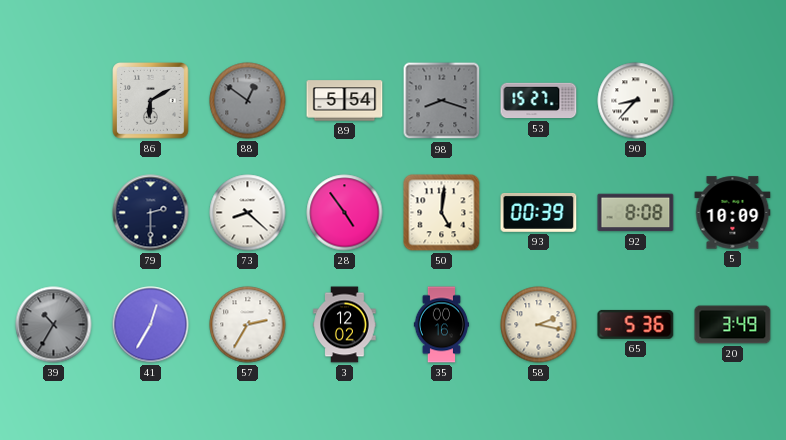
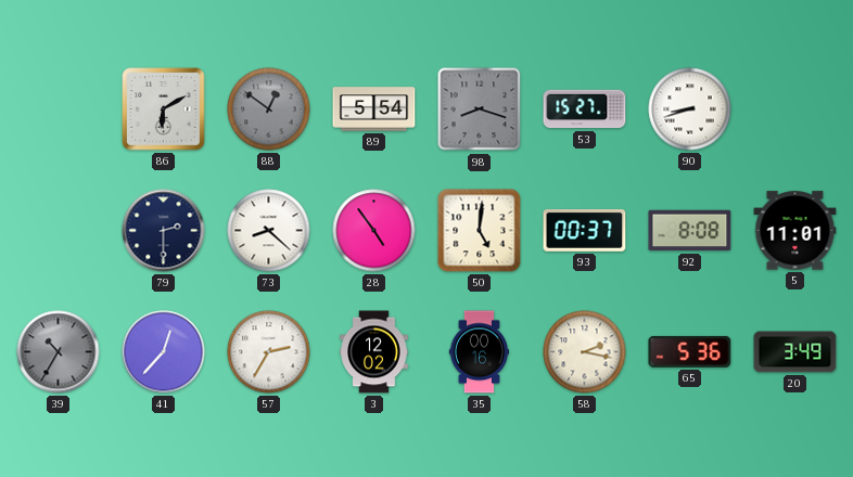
90: 8:37 -> 8:42
93: 00:39 -> 00:37
5: 10:09 -> 11:01
41: 12:35 -> 12:37
